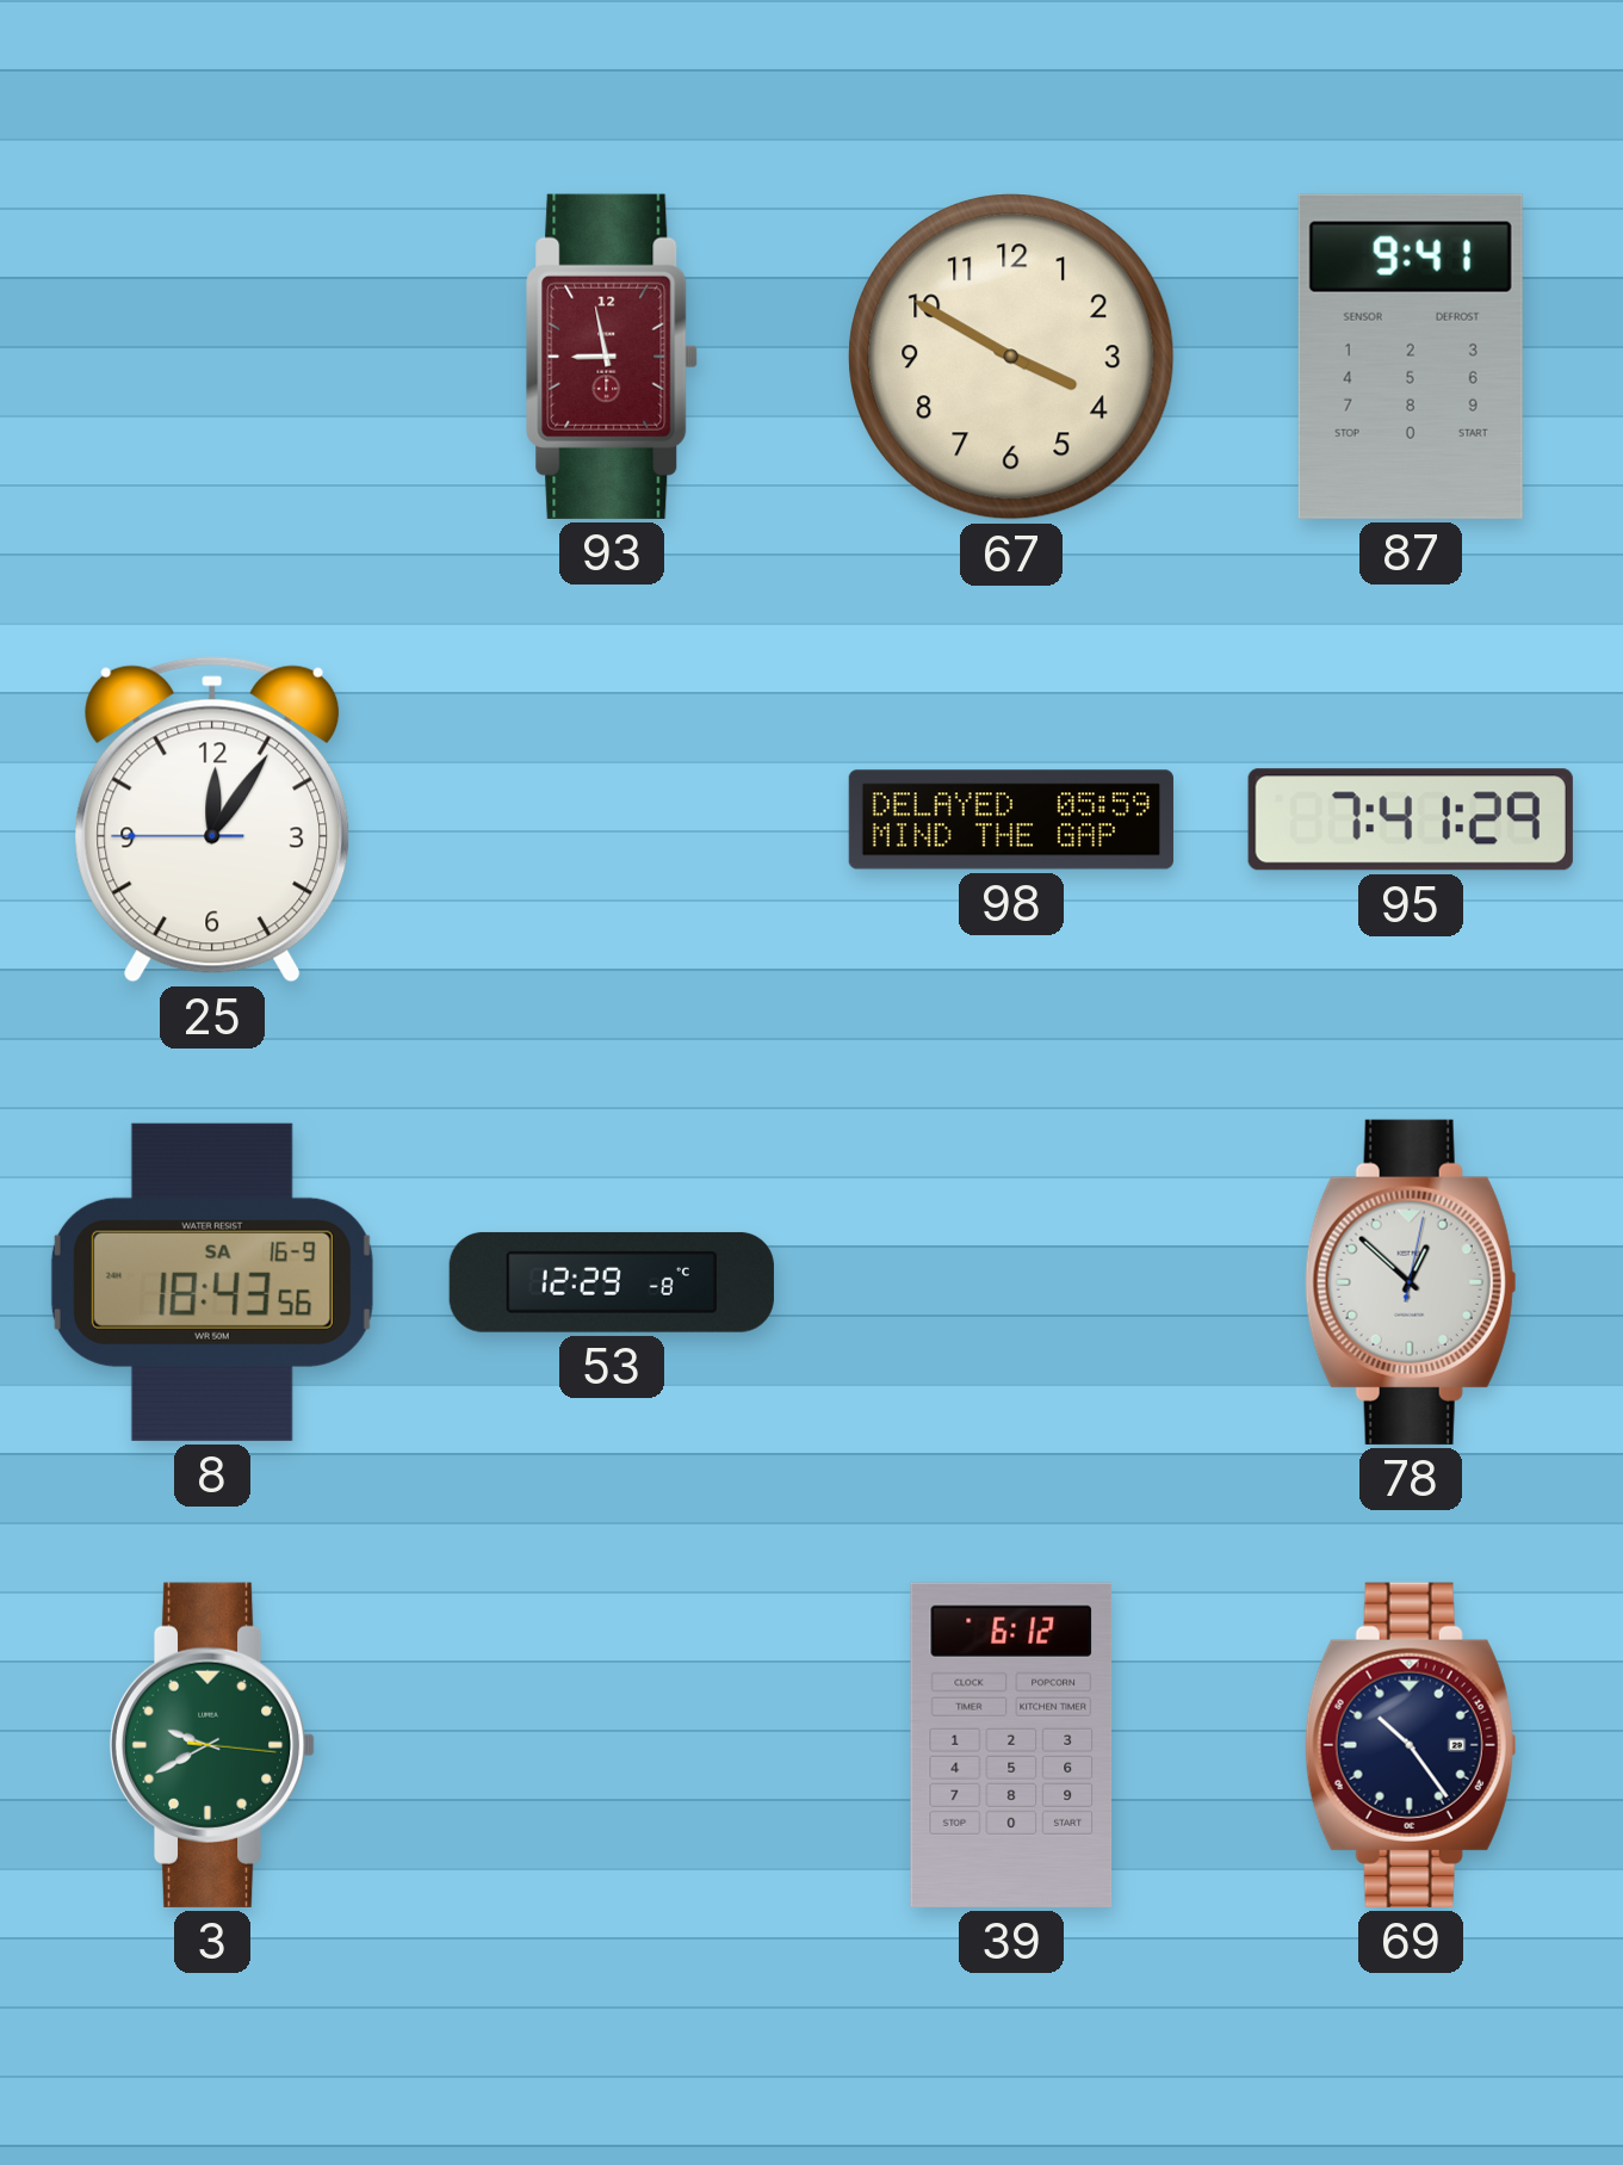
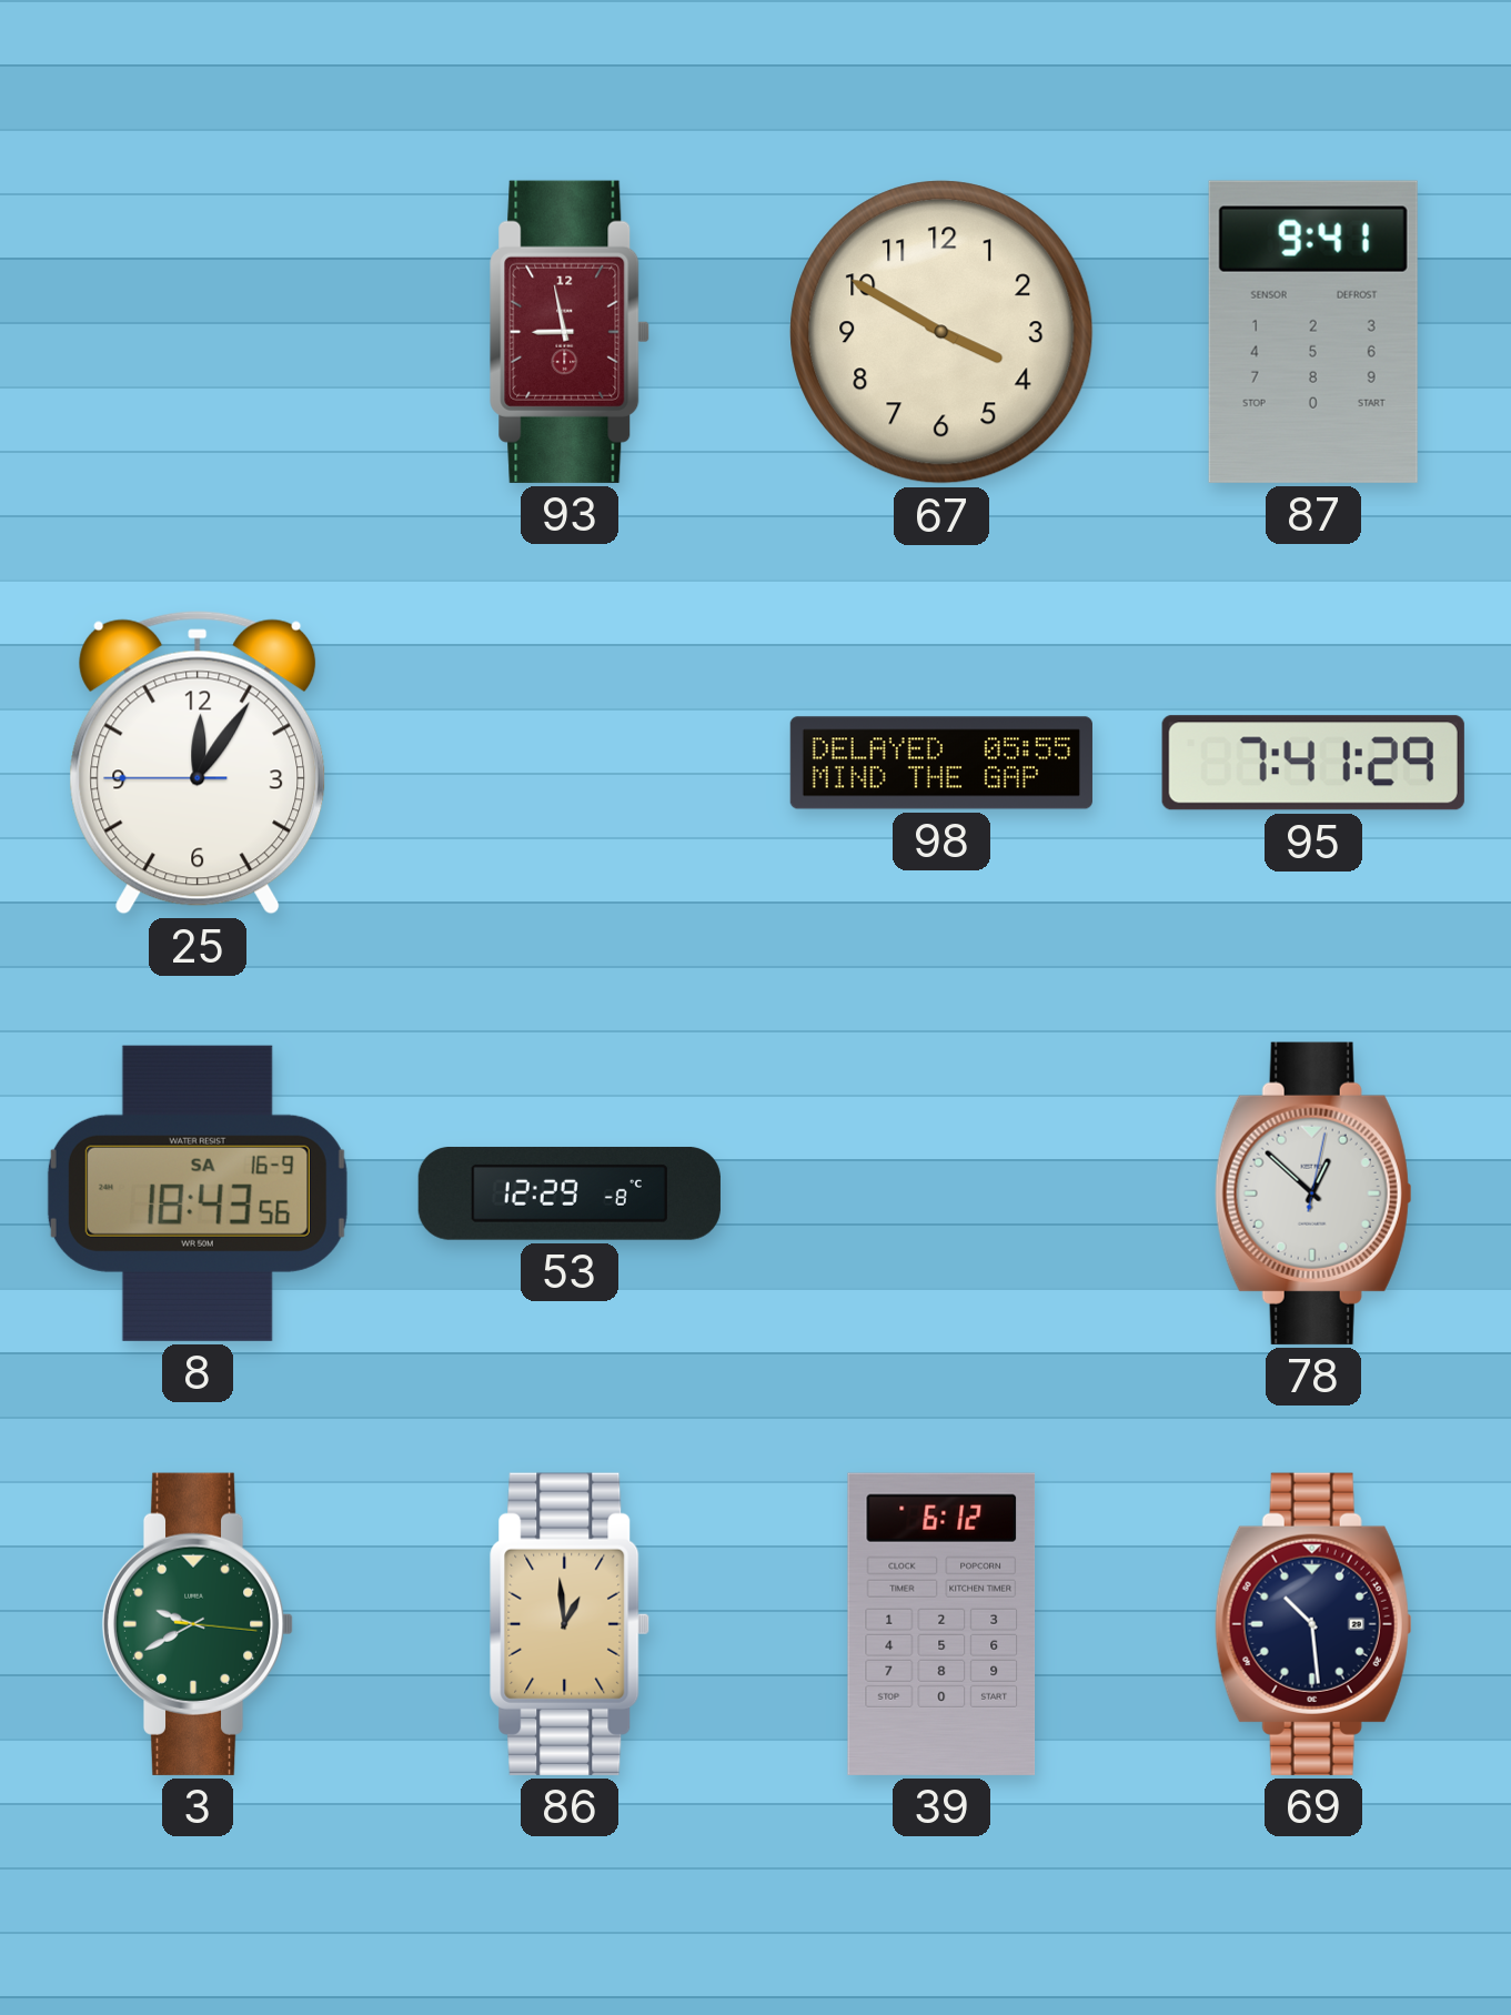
98: 05:59 -> 05:55
86: none -> 12:59
69: 10:24 -> 10:29
